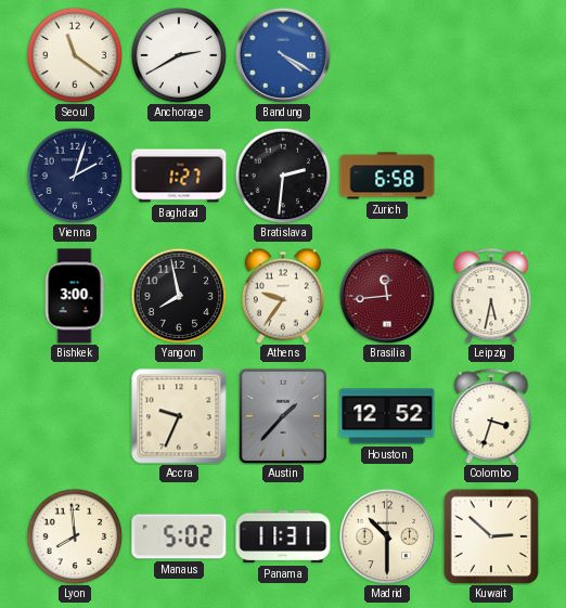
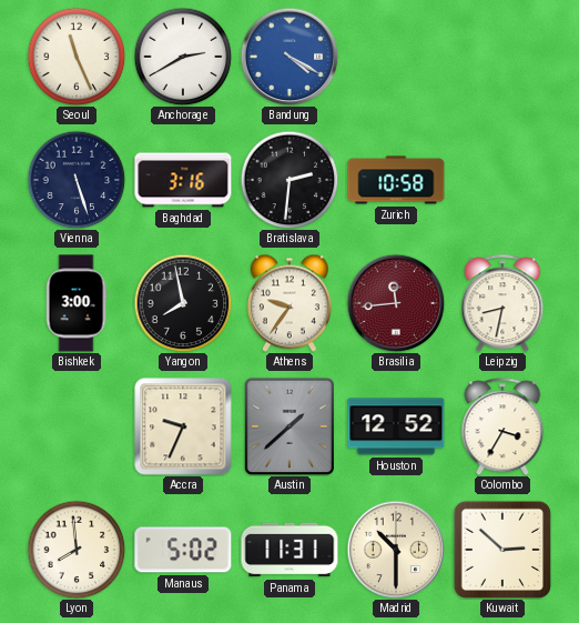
Seoul: 11:21 -> 11:26
Vienna: 2:03 -> 5:27
Baghdad: 1:27 -> 3:16
Zurich: 6:58 -> 10:58
Leipzig: 5:32 -> 8:32
Austin: 1:37 -> 1:38
Colombo: 3:33 -> 3:35
